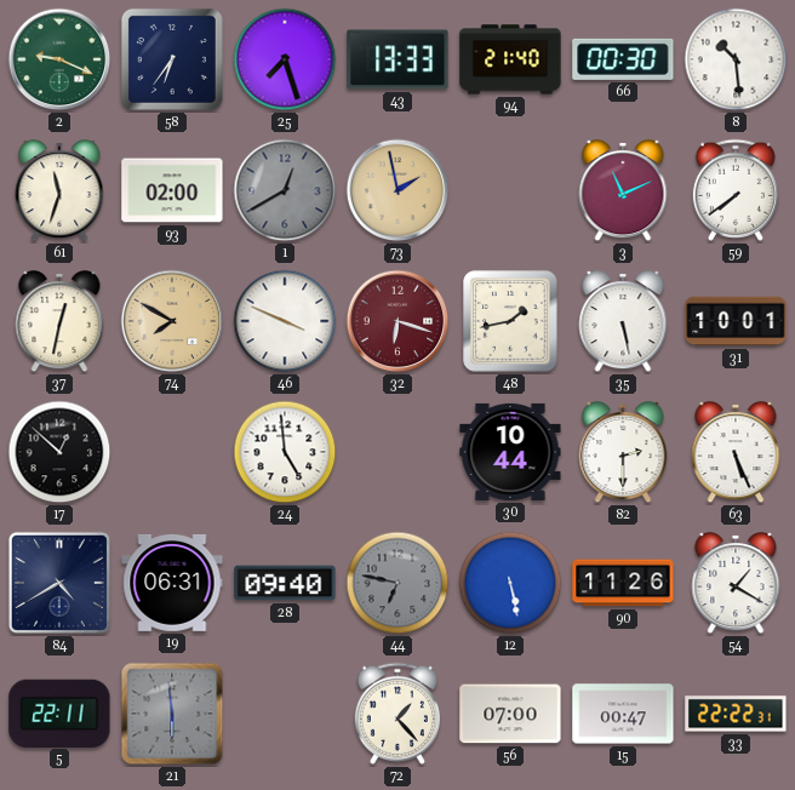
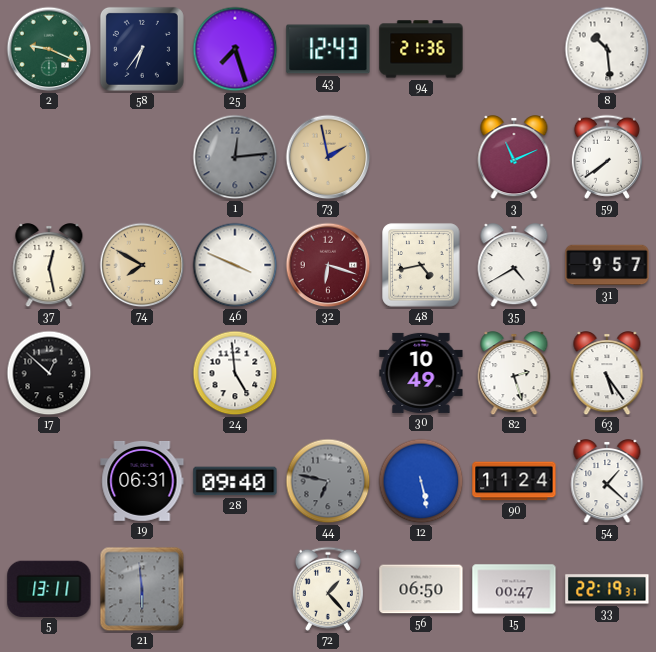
43: 13:33 -> 12:43
94: 21:40 -> 21:36
66: 00:30 -> none
61: 11:33 -> none
93: 02:00 -> none
1: 12:40 -> 12:14
37: 12:32 -> 12:28
48: 1:43 -> 4:43
35: 5:28 -> 4:40
31: 10:01 -> 9:57
30: 10:44 -> 10:49
82: 2:30 -> 2:27
63: 5:26 -> 5:24
84: 4:40 -> none
90: 11:26 -> 11:24
54: 1:20 -> 1:22
5: 22:11 -> 13:11
56: 07:00 -> 06:50
33: 22:22 -> 22:19
